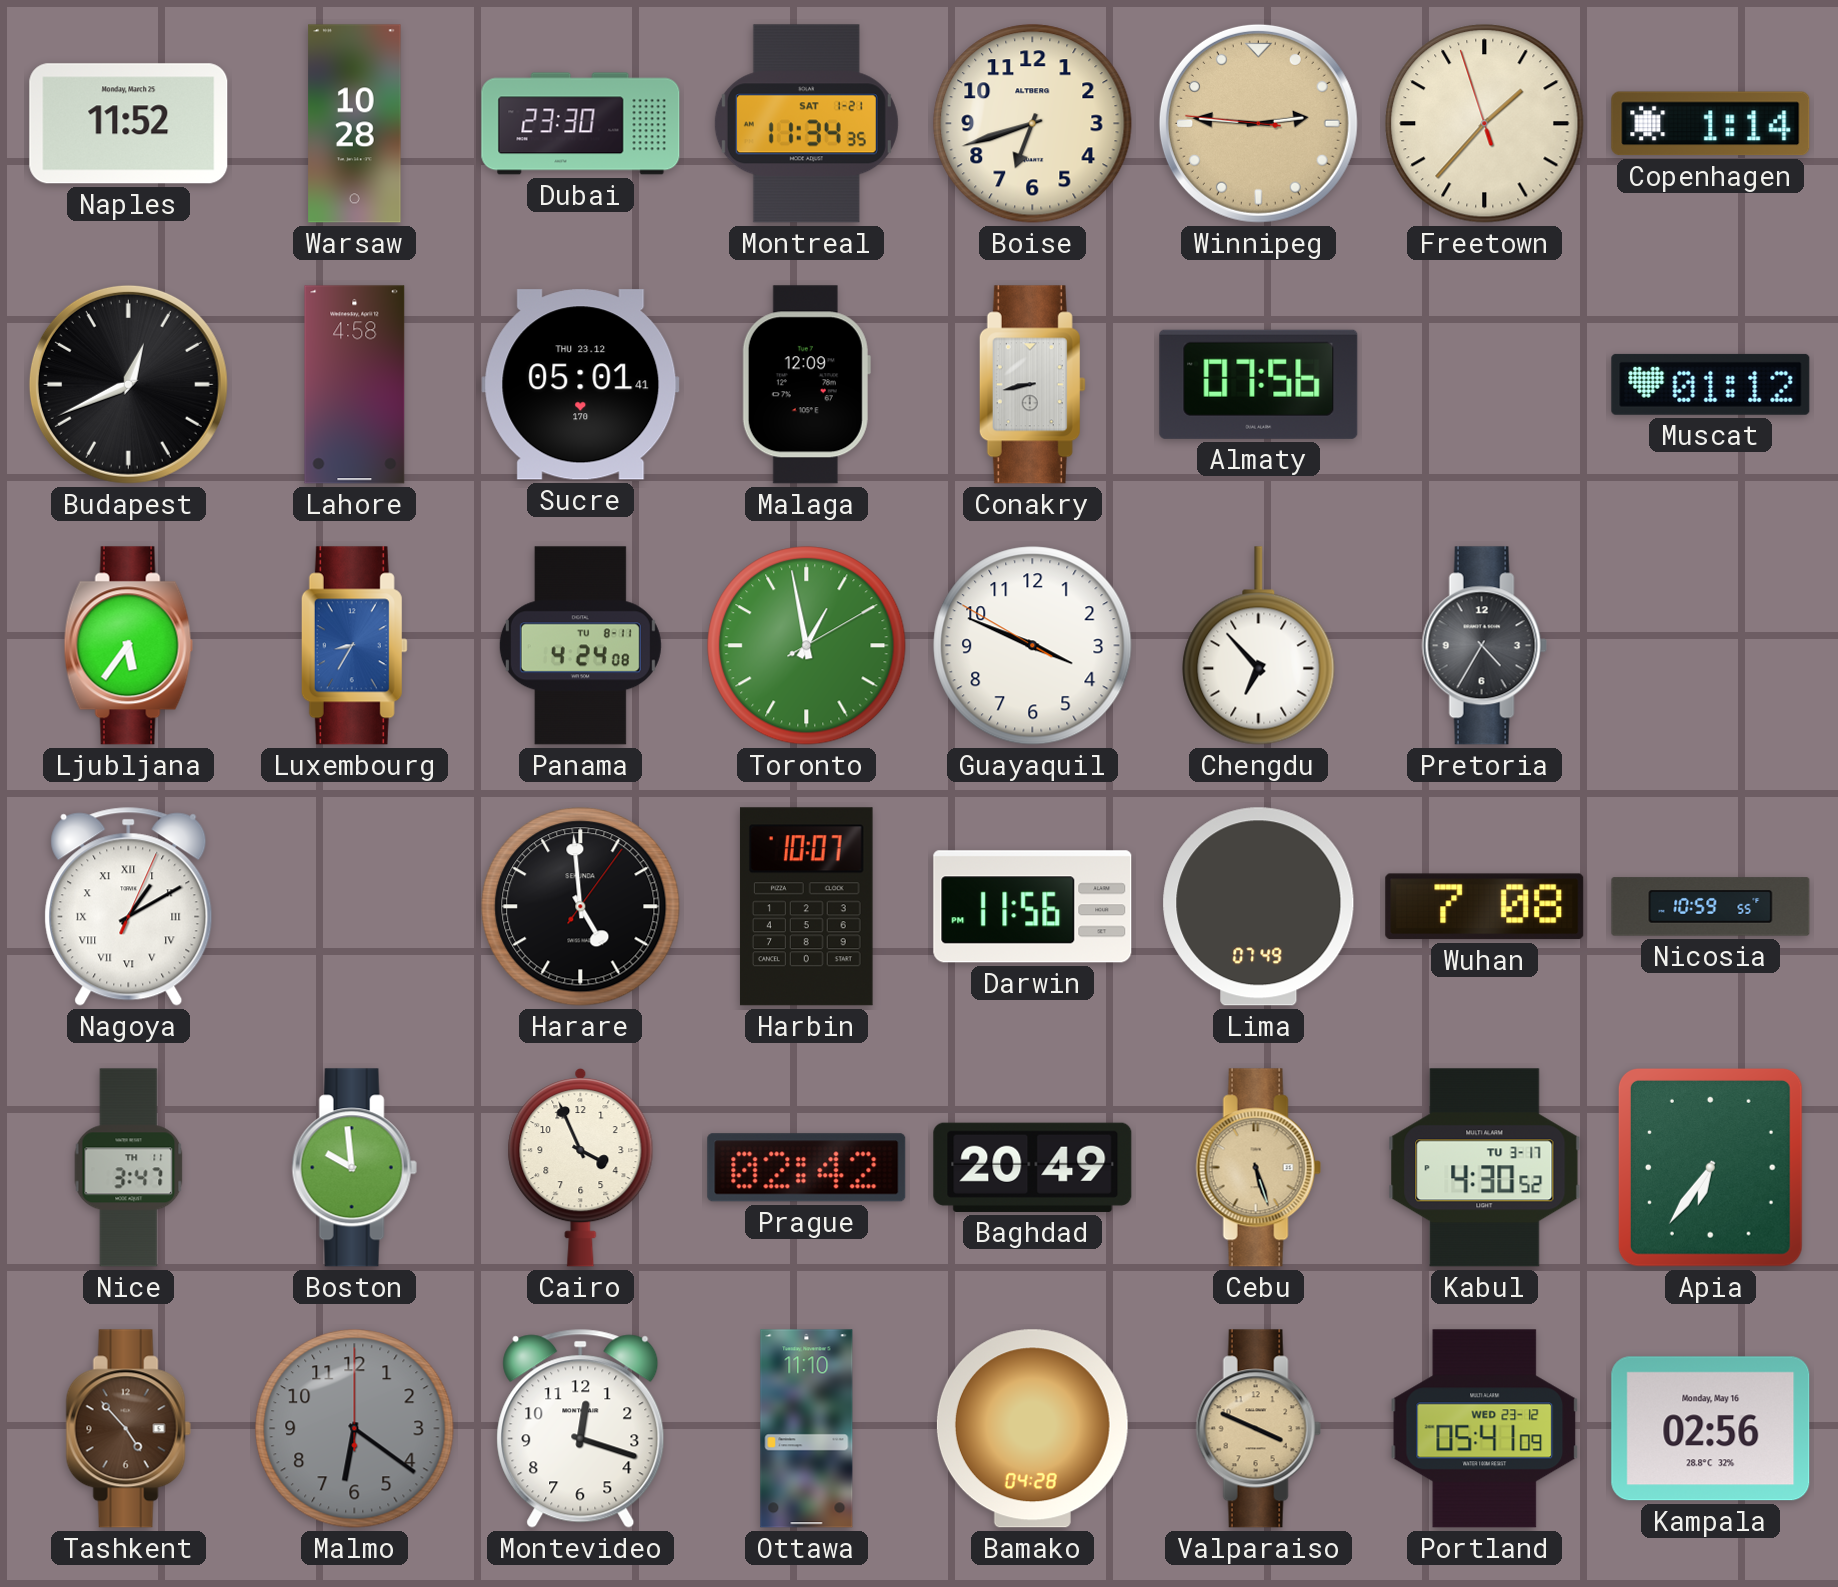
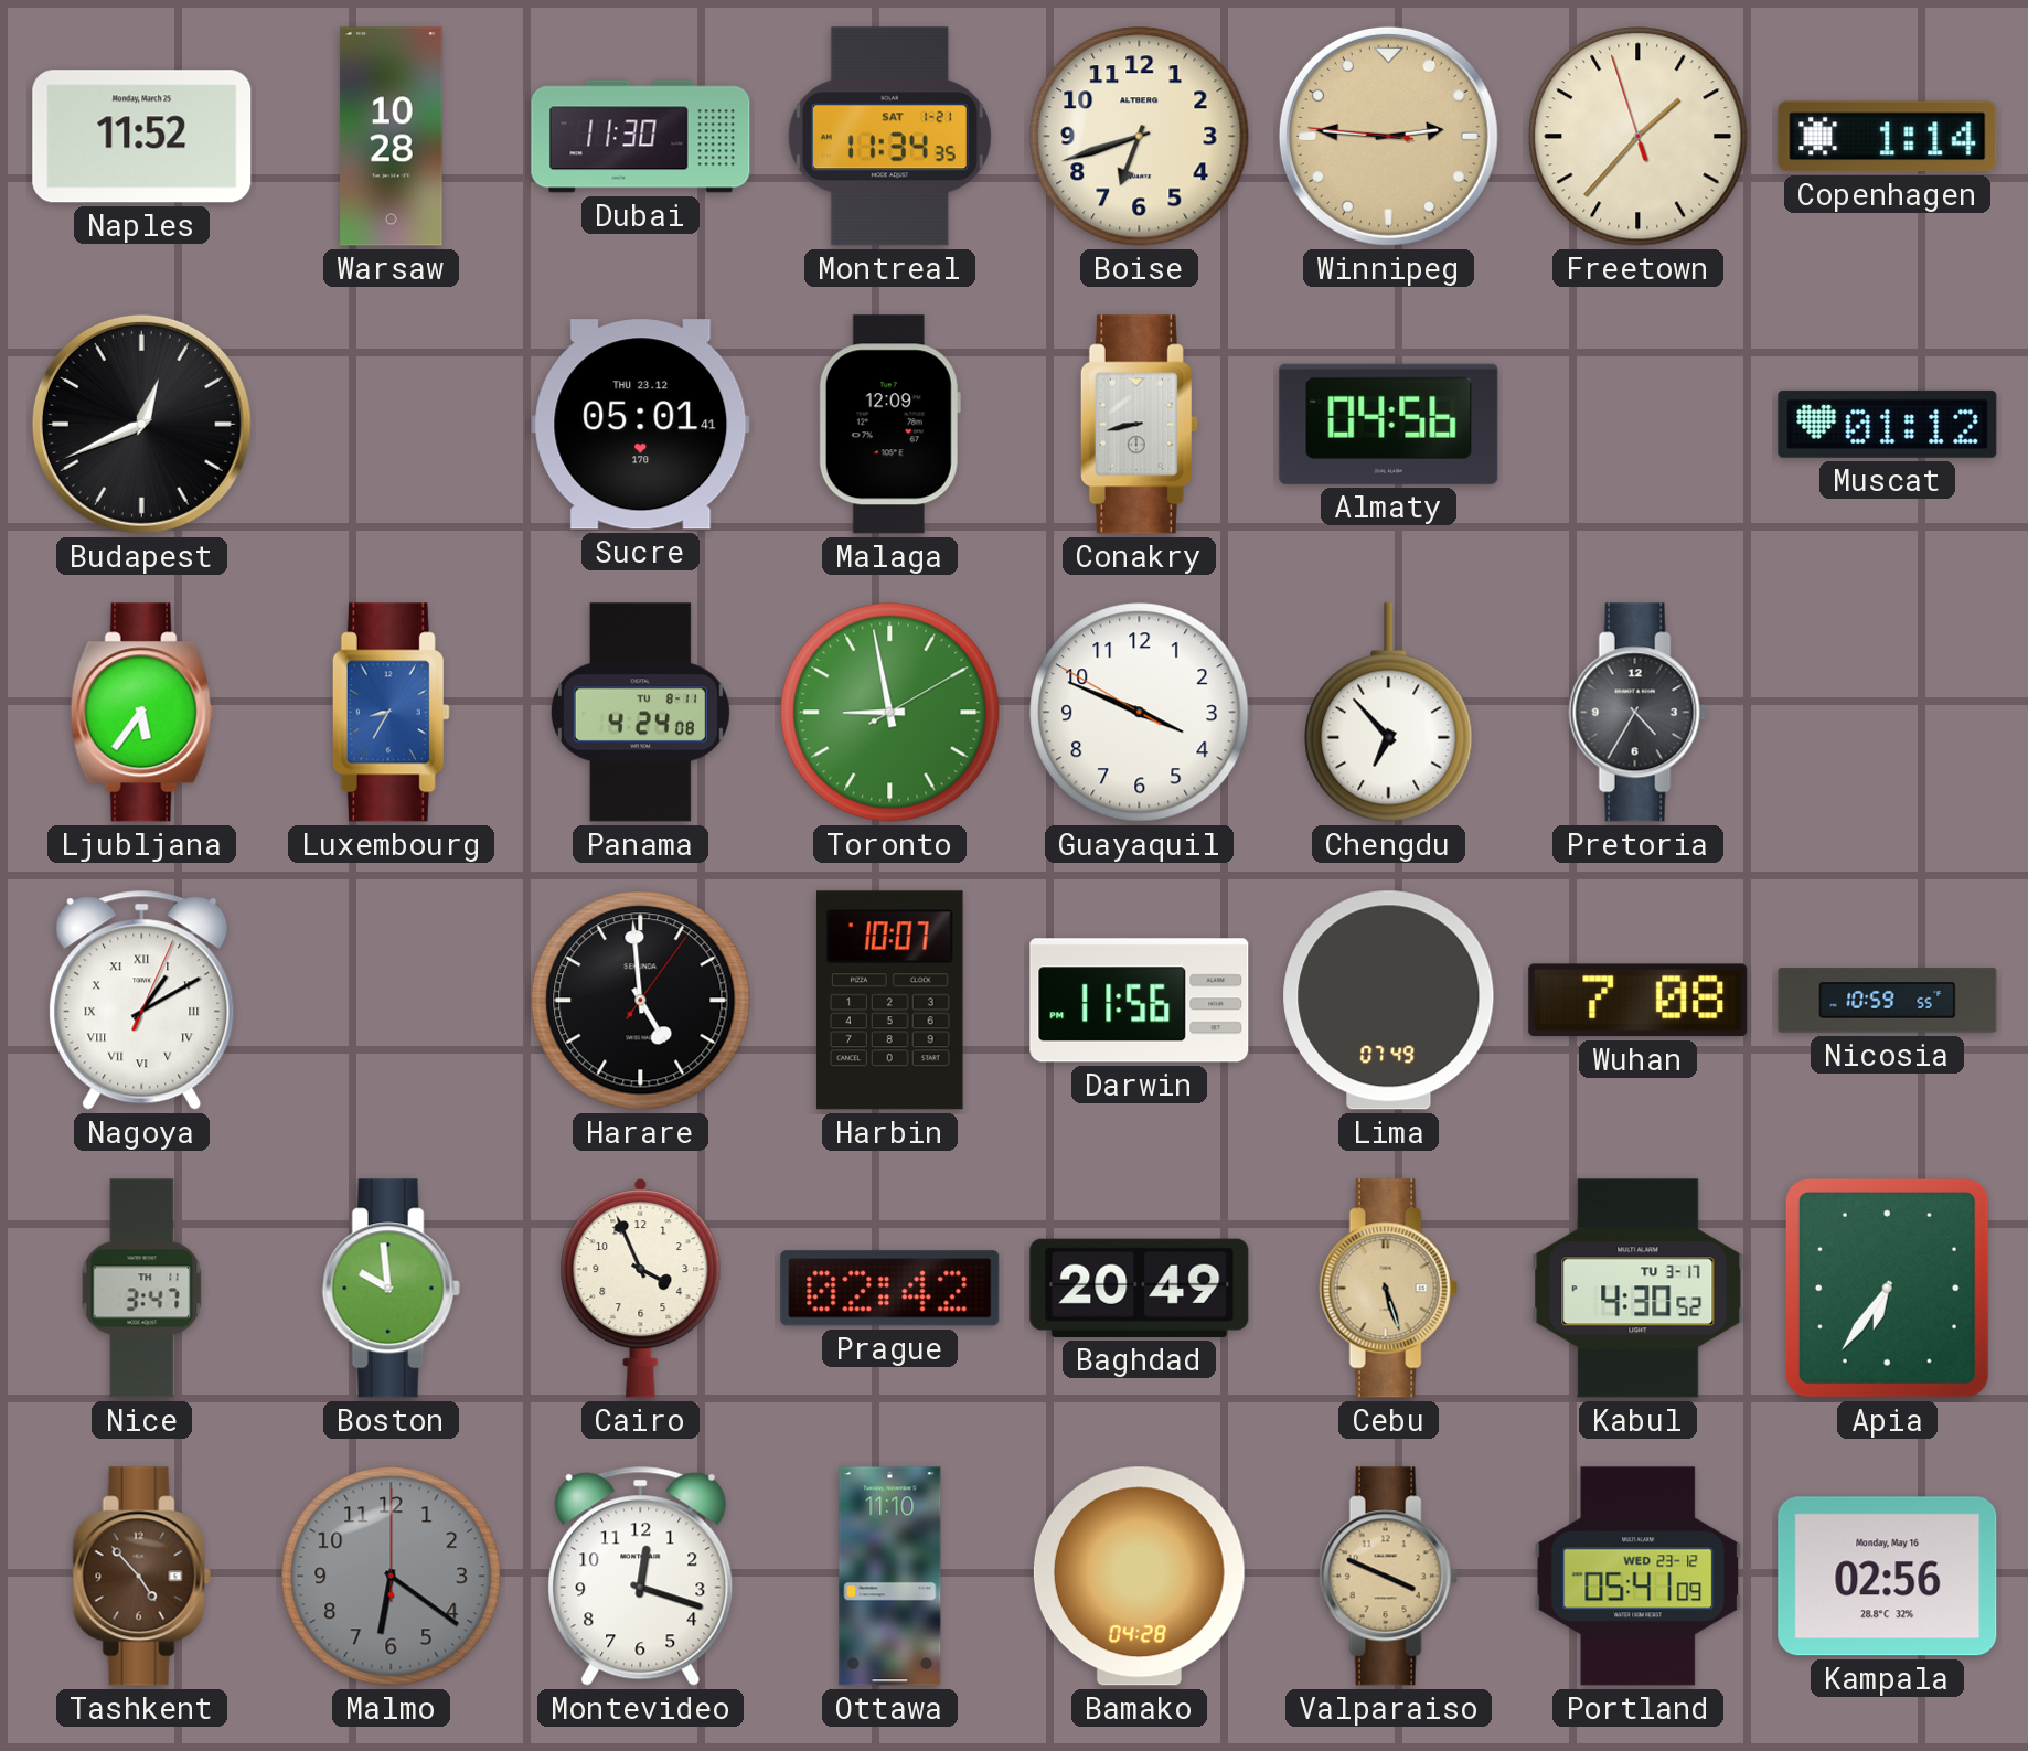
Dubai: 23:30 -> 11:30
Lahore: 4:58 -> none
Almaty: 07:56 -> 04:56
Toronto: 12:58 -> 8:58
